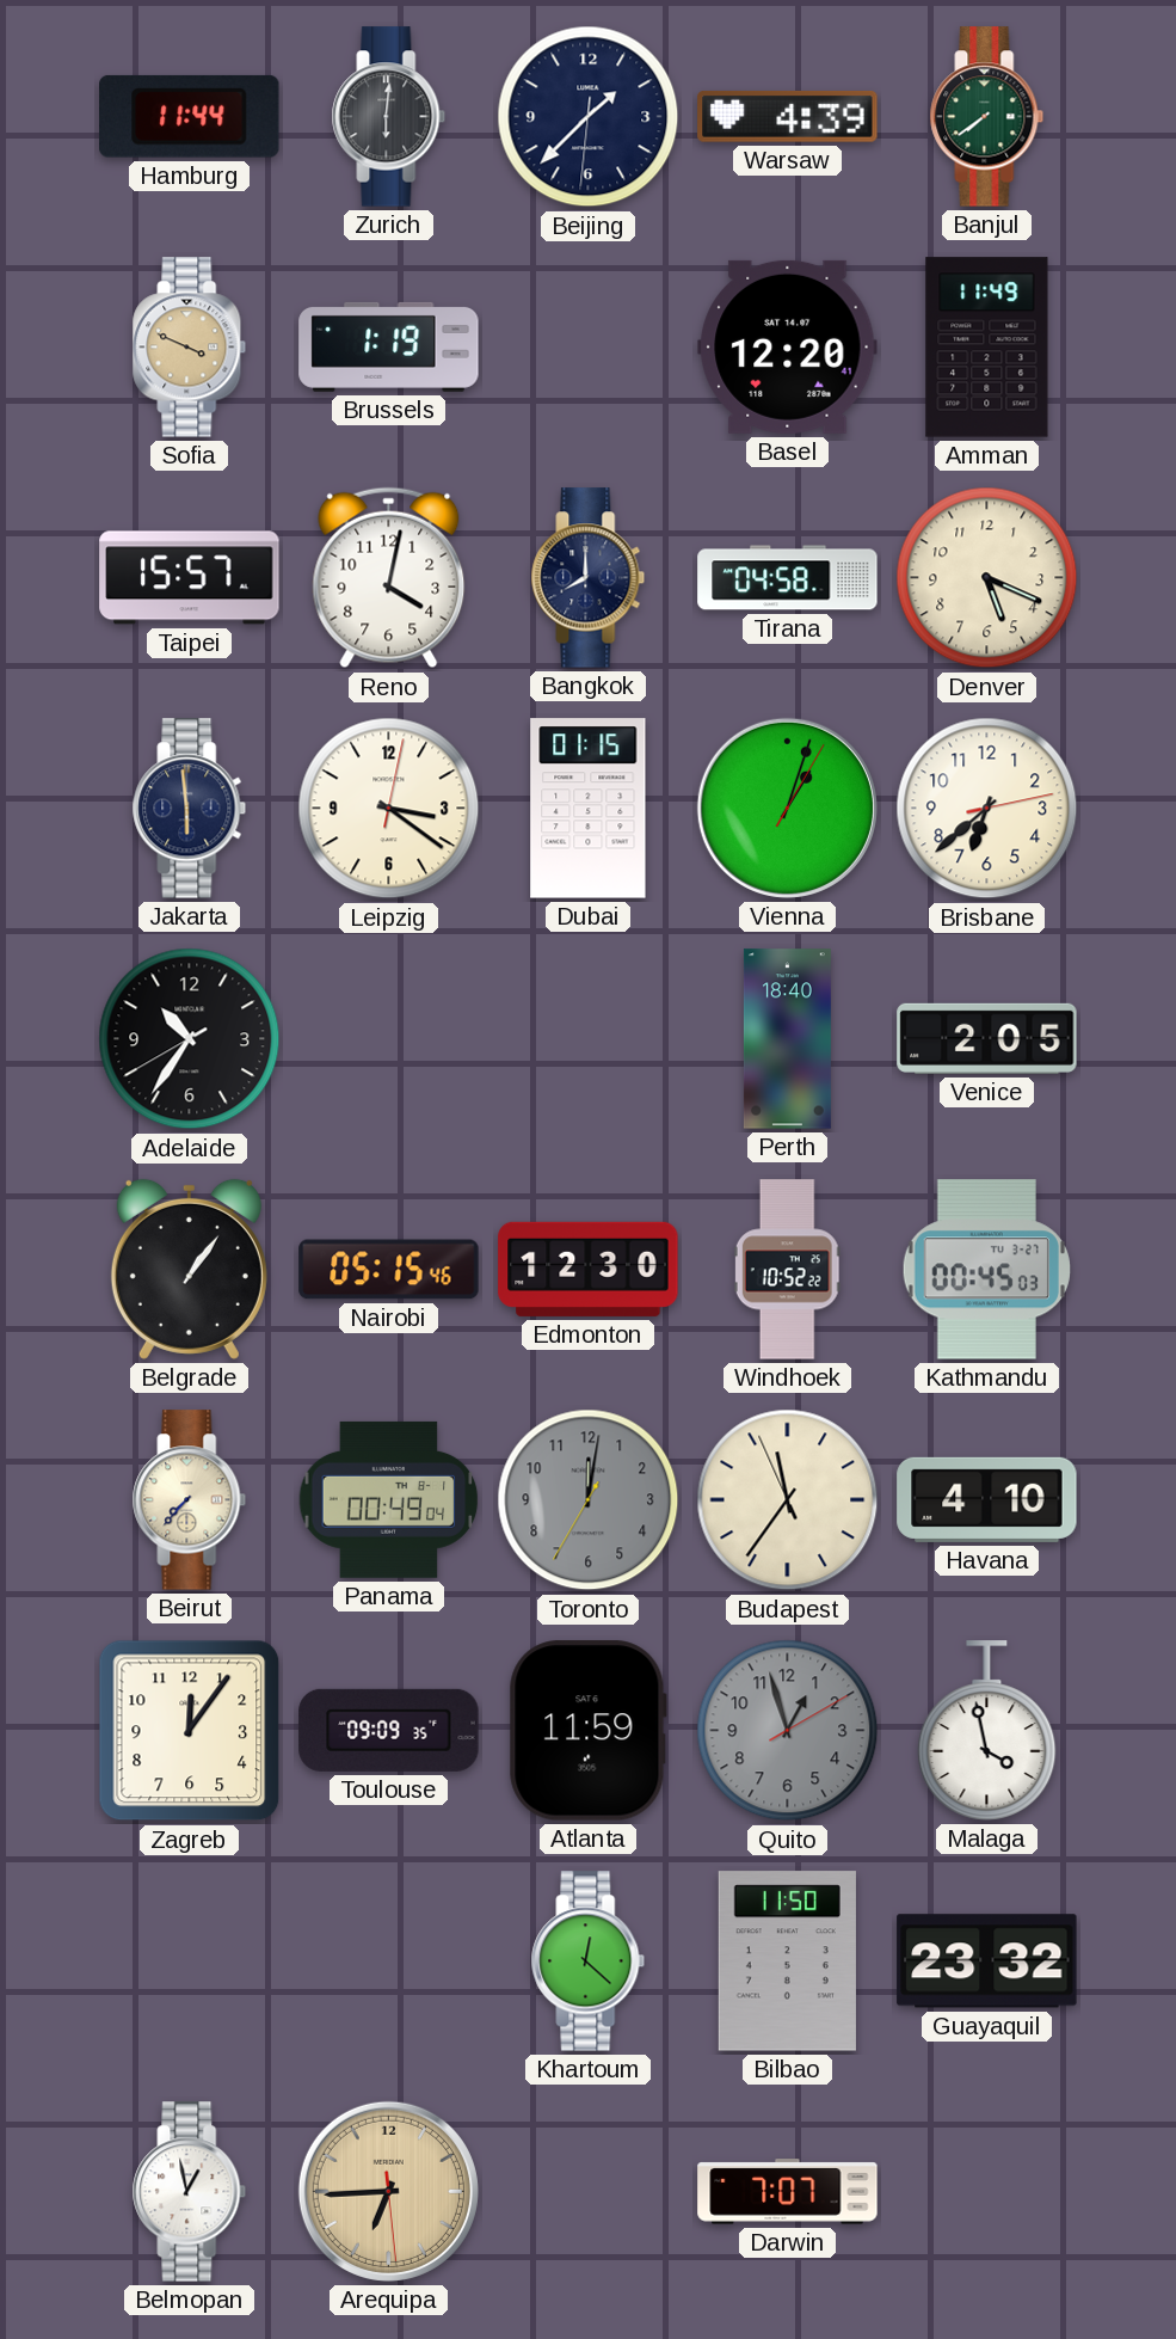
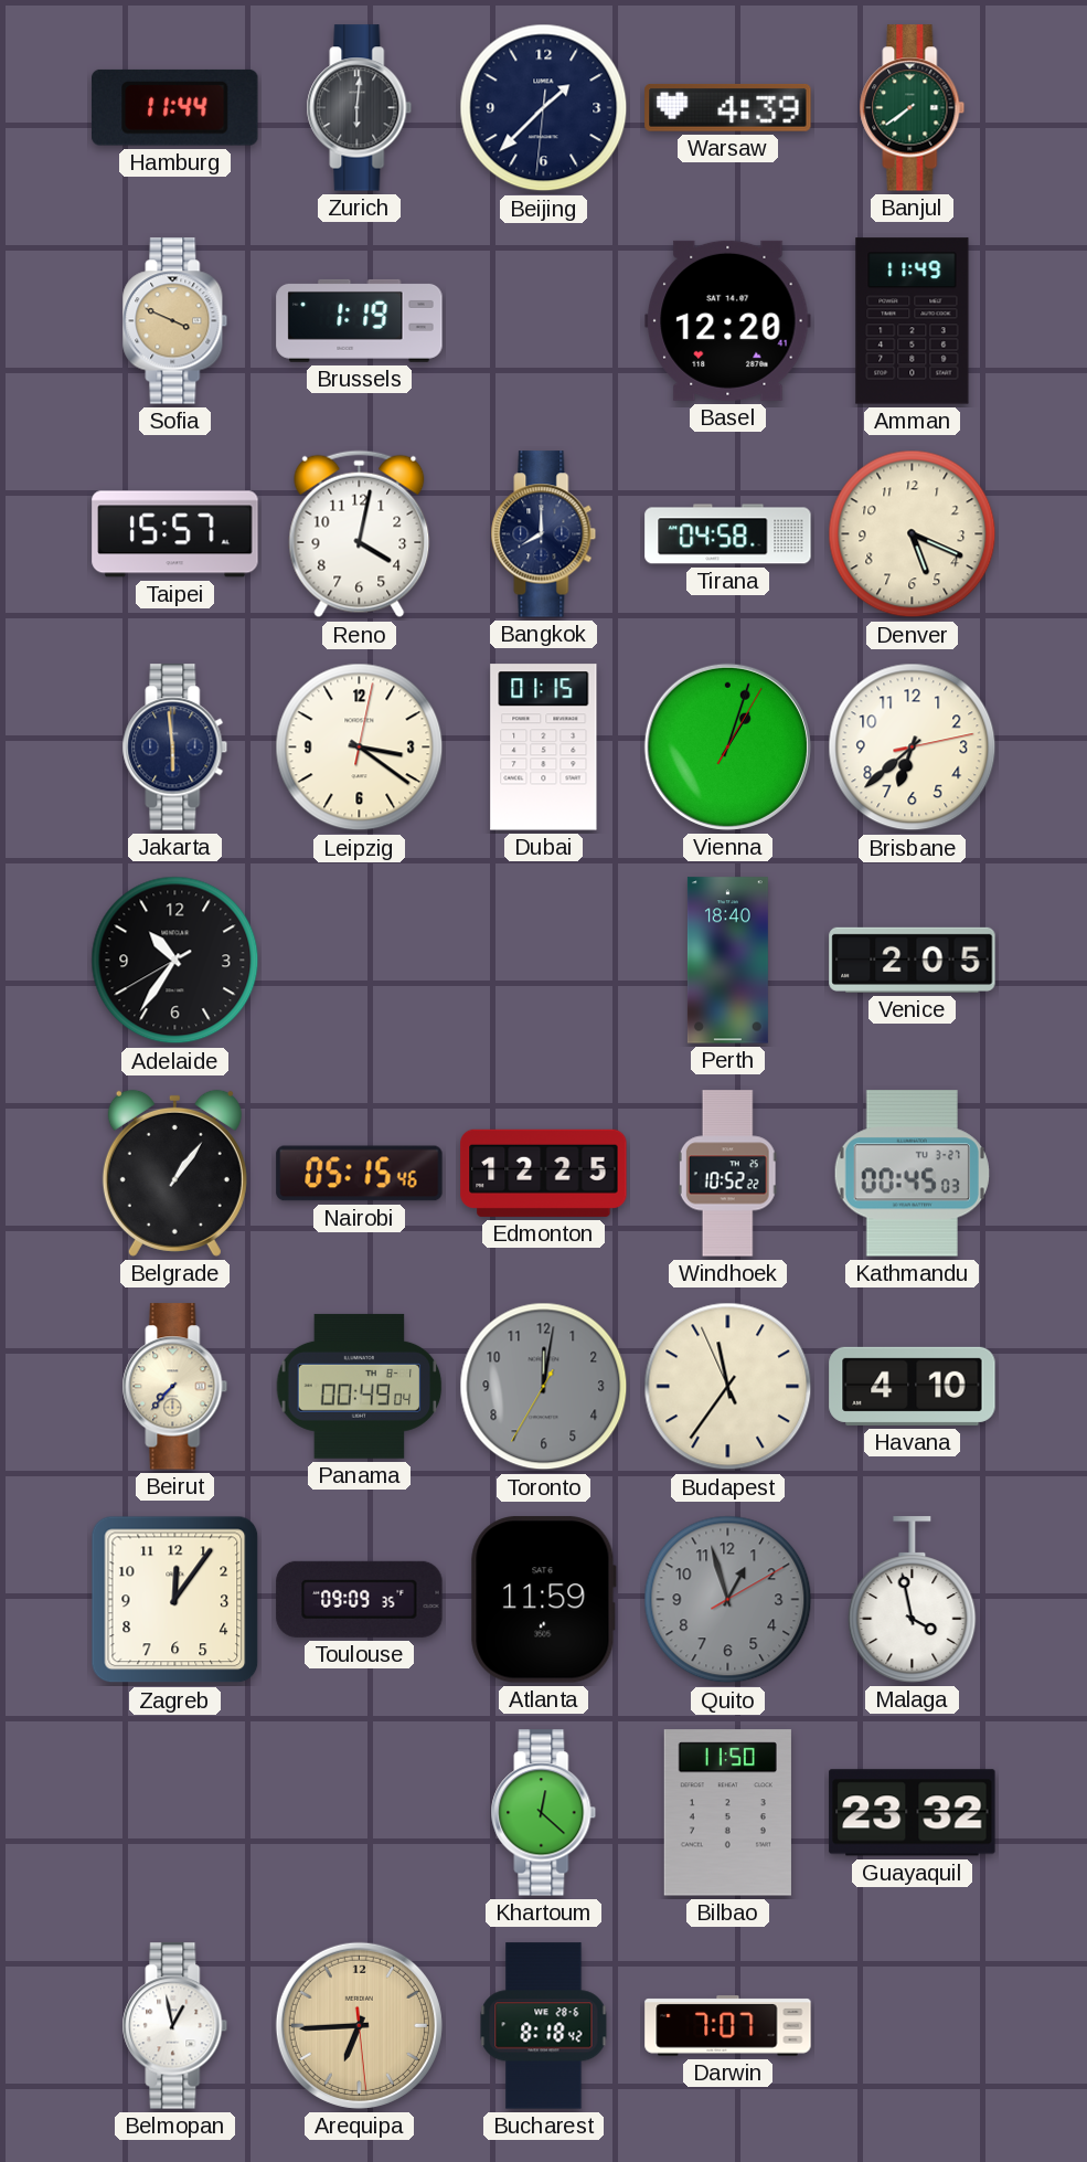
Edmonton: 12:30 -> 12:25
Bucharest: none -> 8:18
